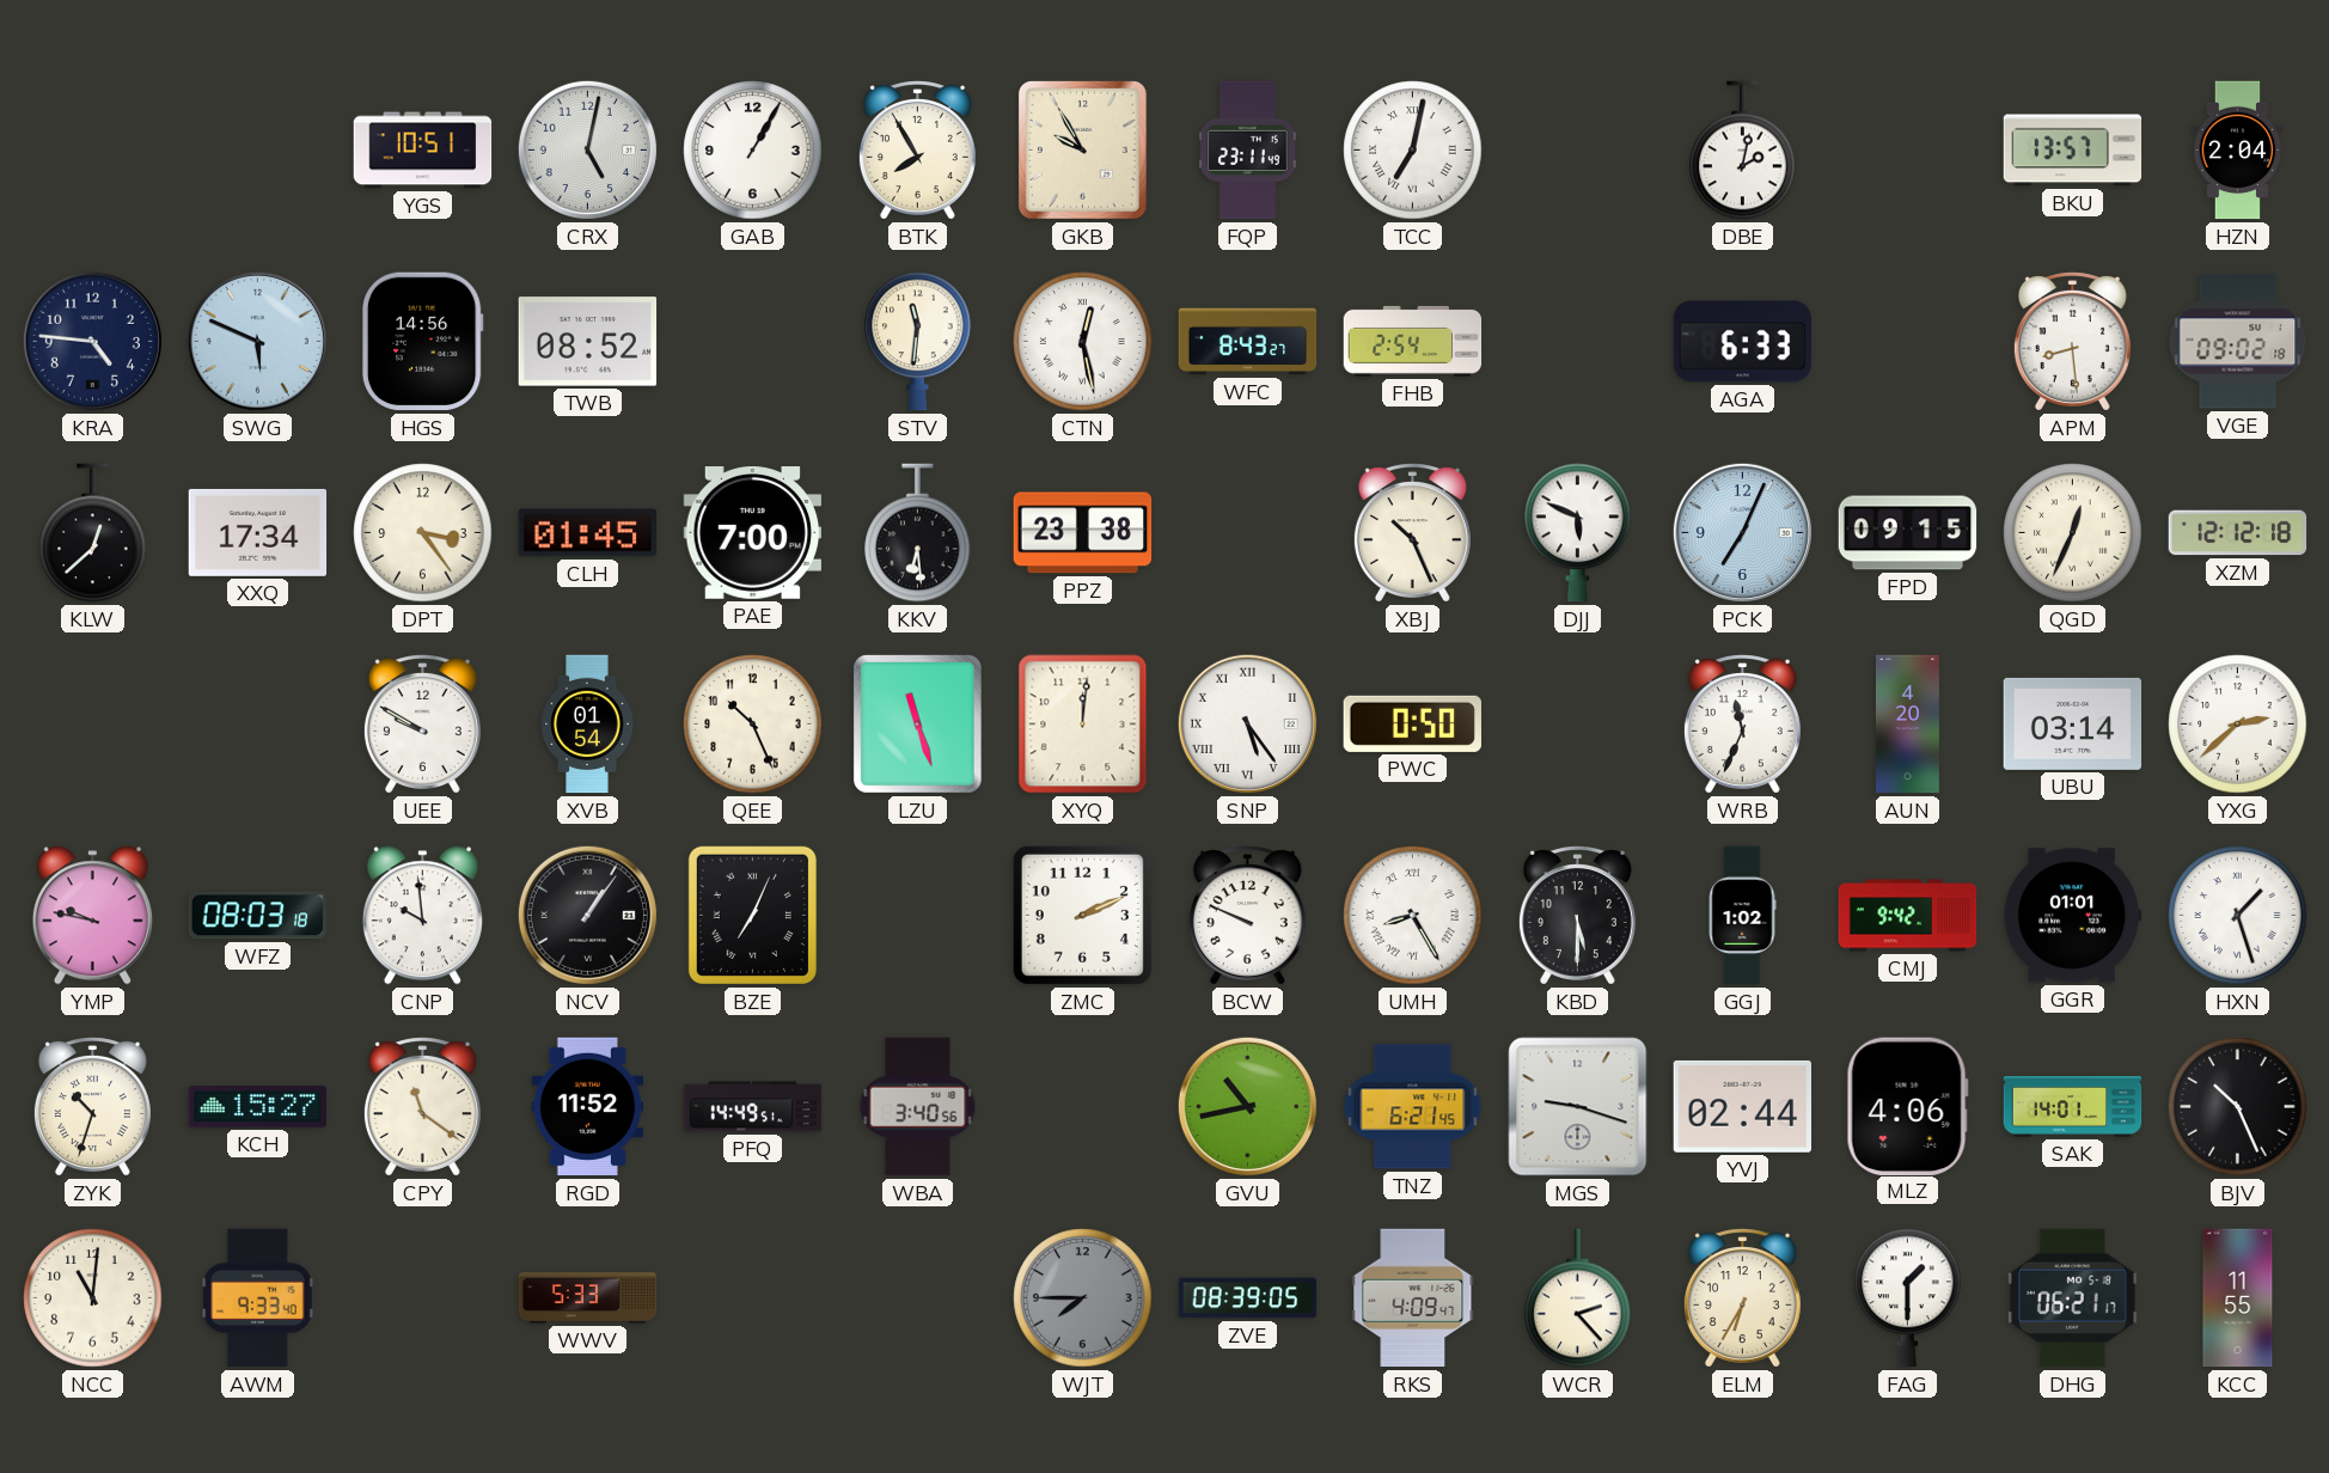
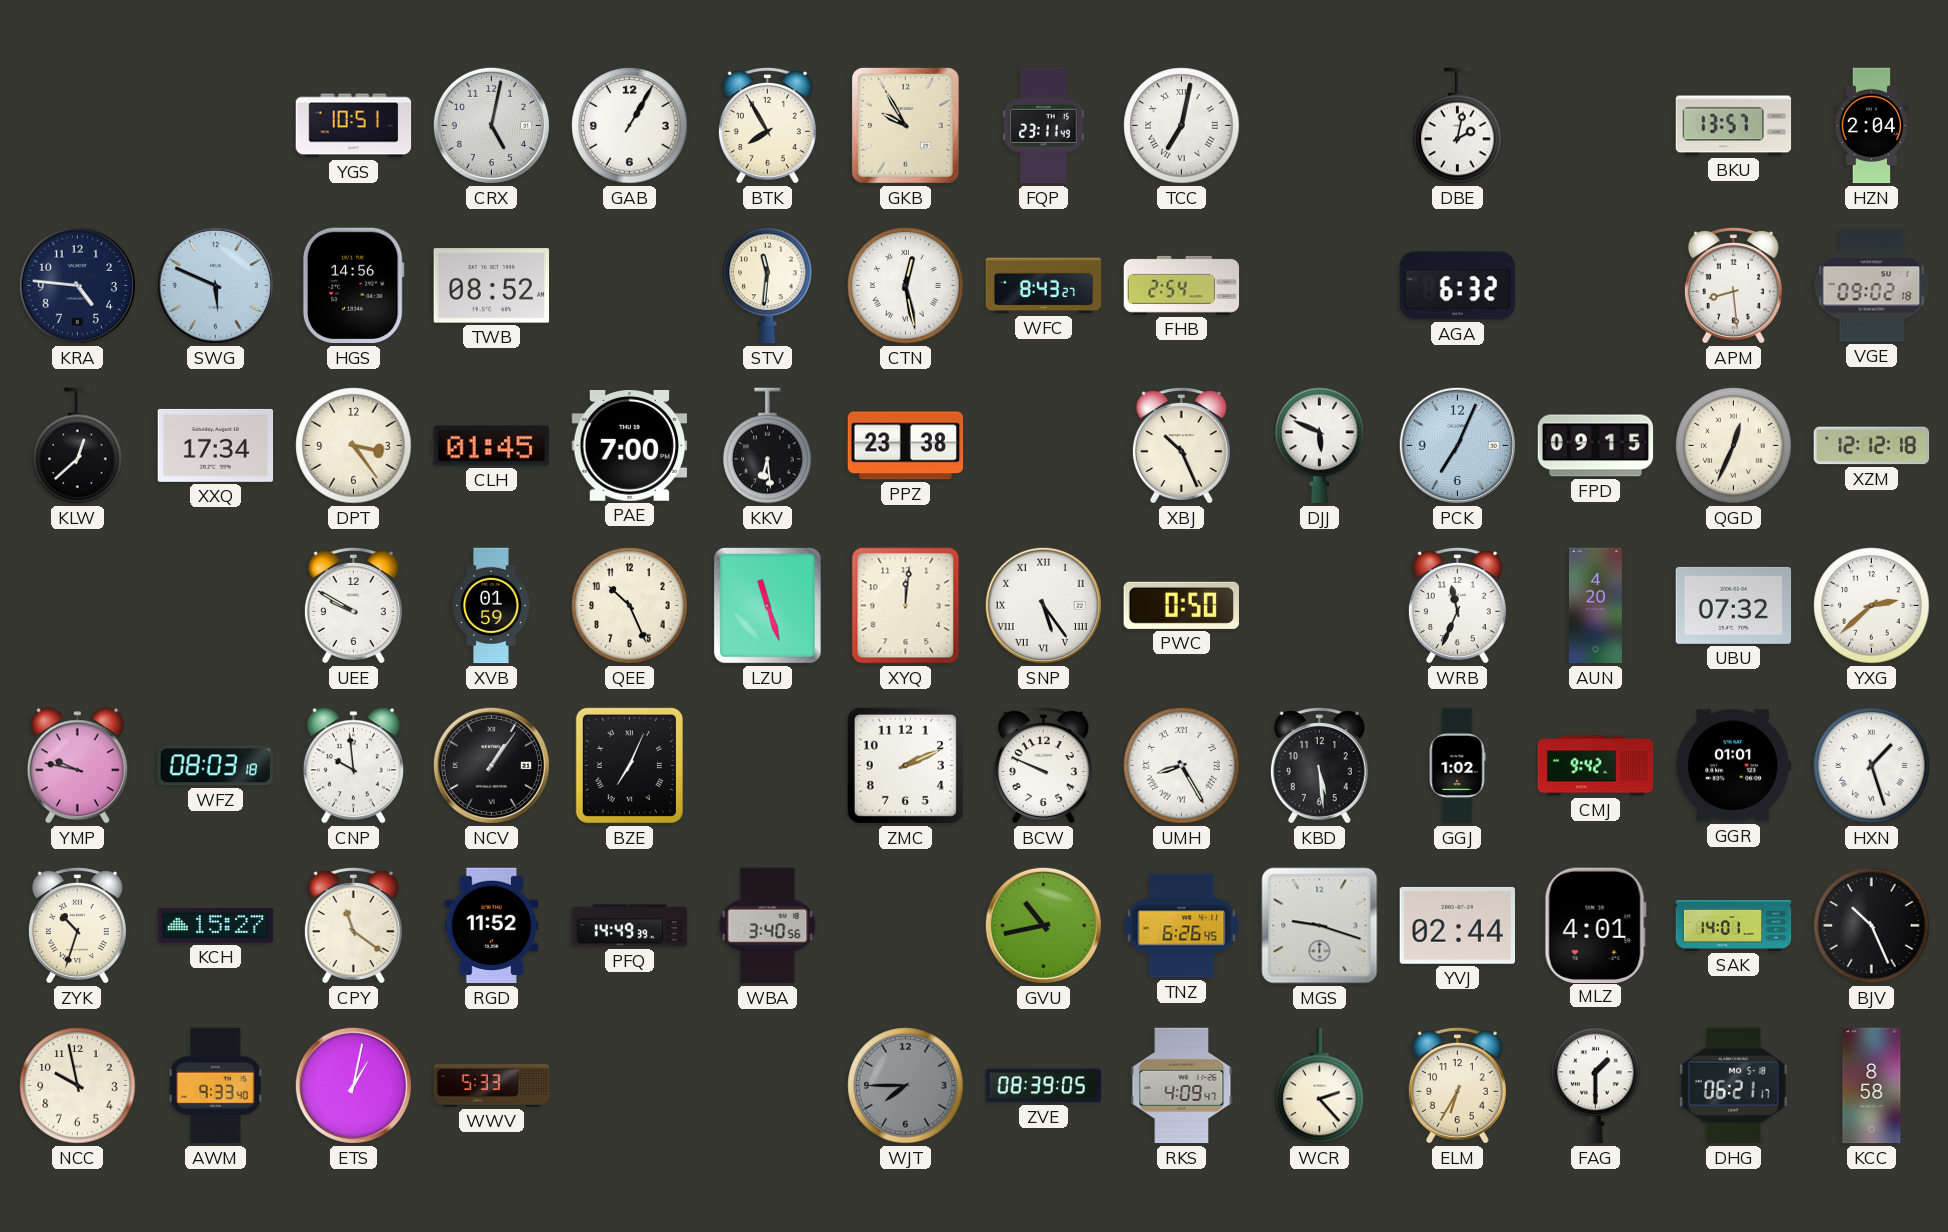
AGA: 6:33 -> 6:32
XVB: 01:54 -> 01:59
UBU: 03:14 -> 07:32
KBD: 5:30 -> 5:29
PFQ: 14:49:51 -> 14:49:39
TNZ: 6:21 -> 6:26
MLZ: 4:06 -> 4:01
NCC: 11:01 -> 9:58
ETS: none -> 1:02
KCC: 11:55 -> 8:58
